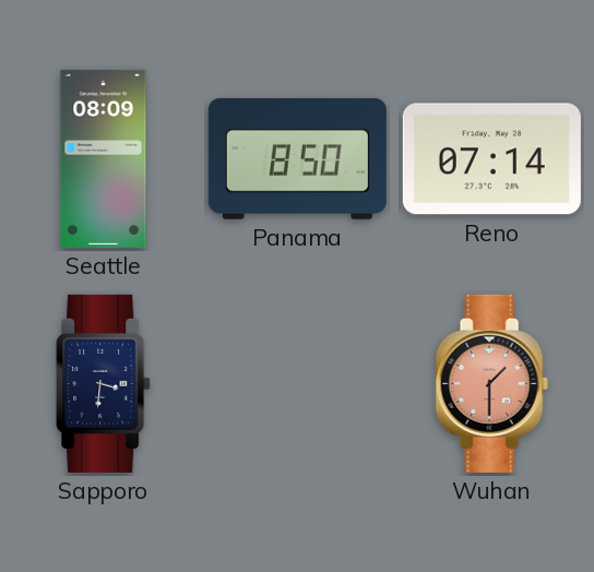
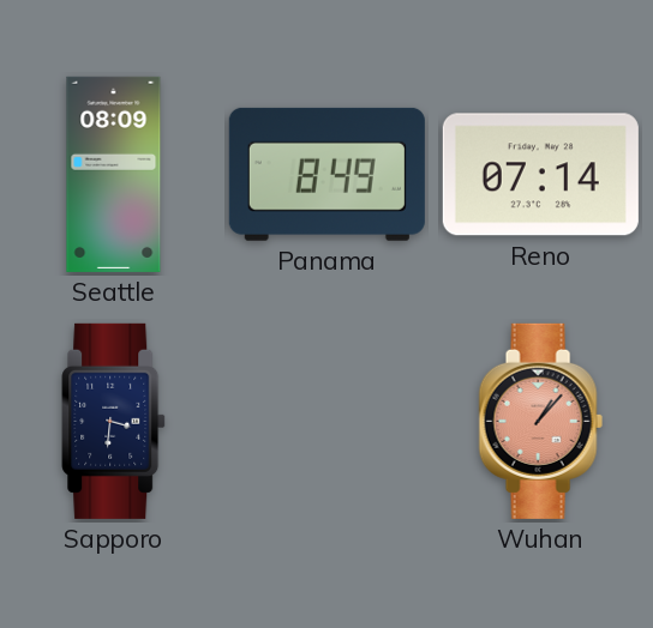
Panama: 8:50 -> 8:49
Wuhan: 1:30 -> 1:07
